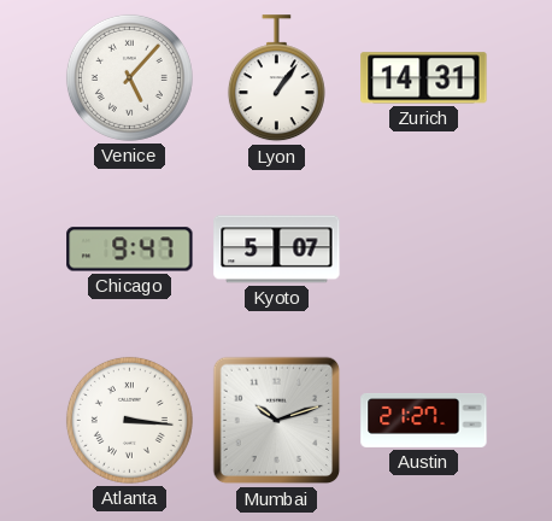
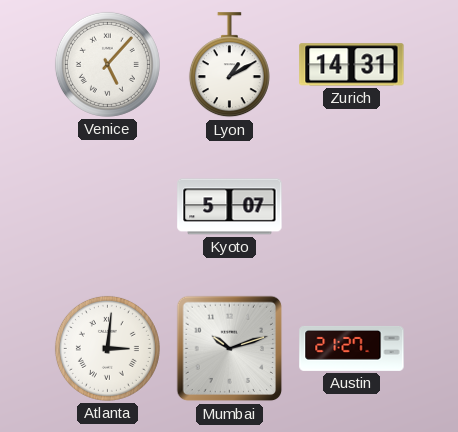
Lyon: 1:06 -> 1:10
Chicago: 9:47 -> none
Atlanta: 3:16 -> 3:01
